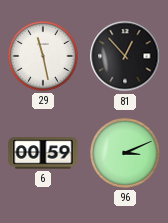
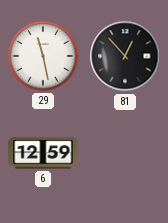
6: 00:59 -> 12:59
96: 3:11 -> none
